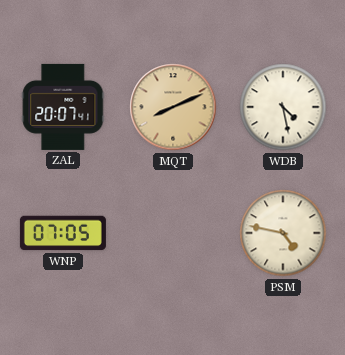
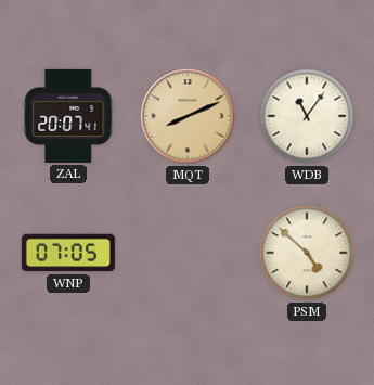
WDB: 4:28 -> 11:06
PSM: 4:47 -> 4:52
